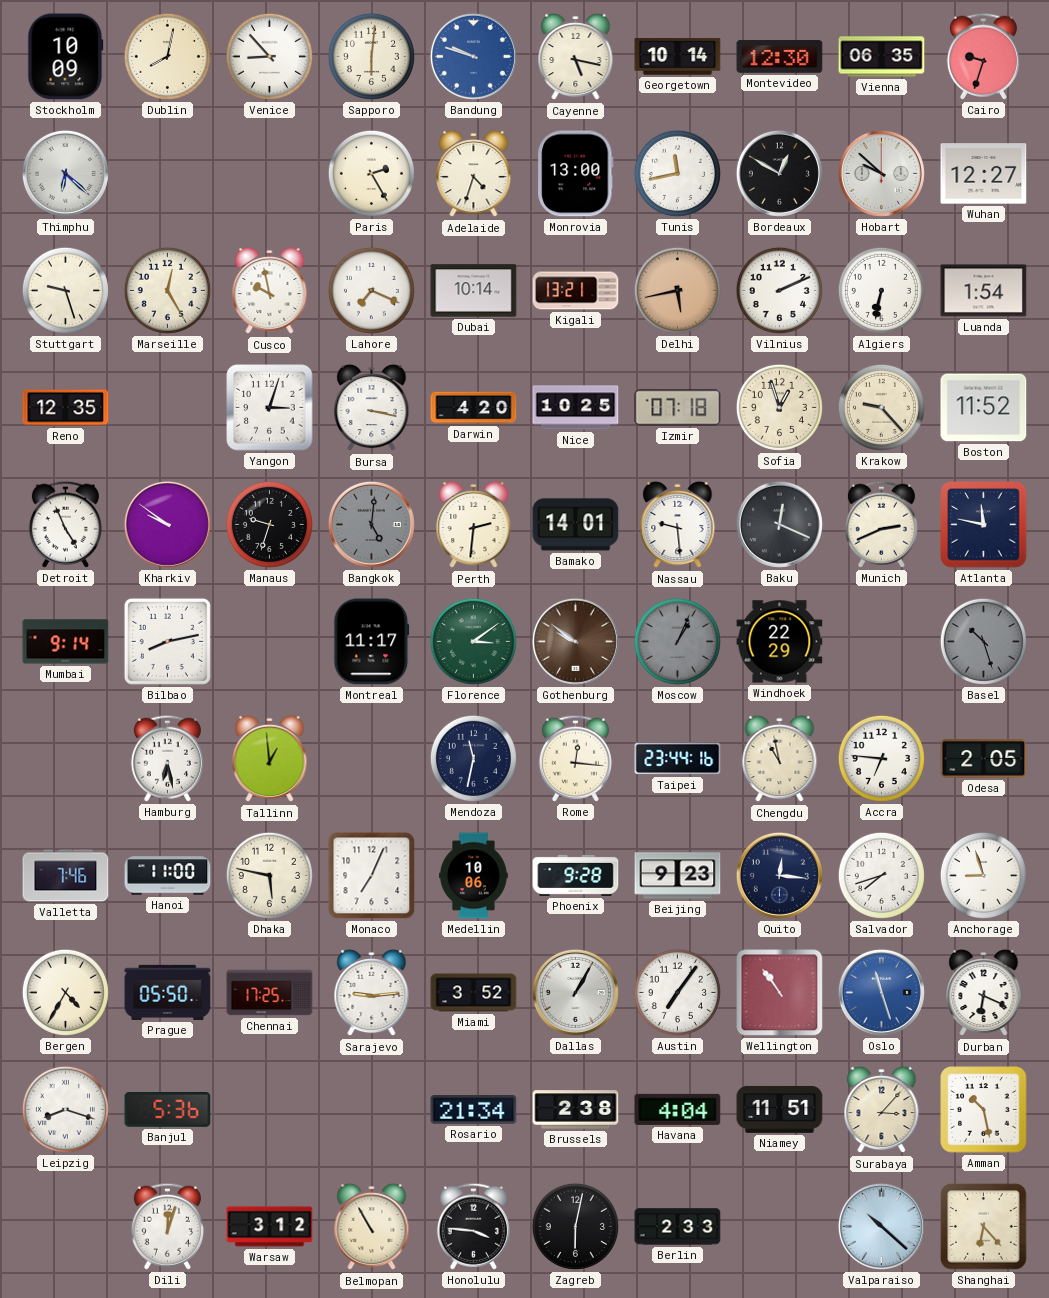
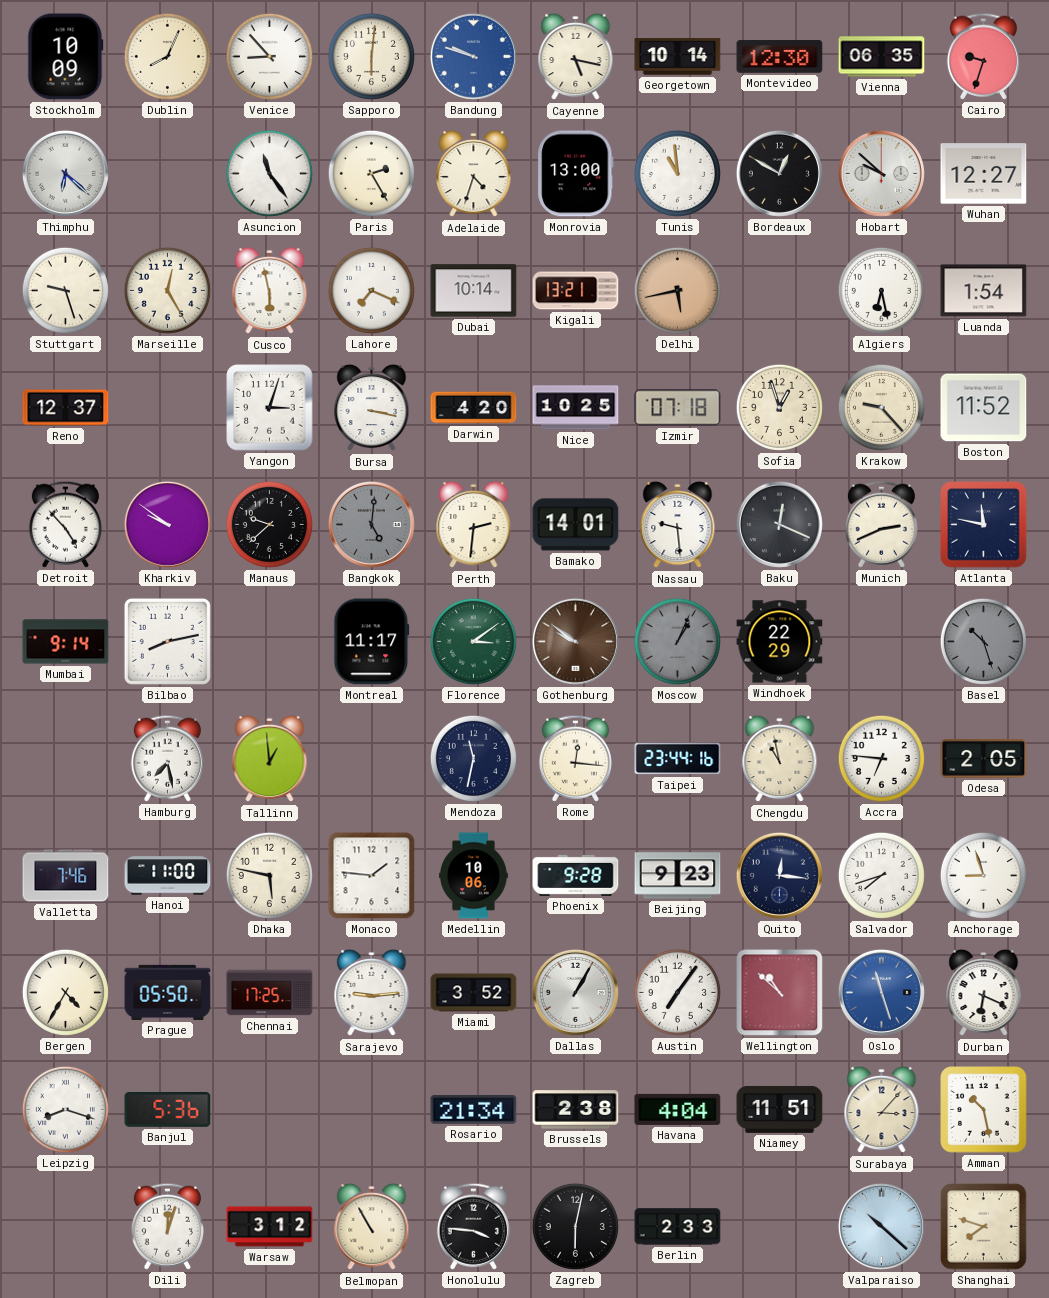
Dublin: 8:02 -> 8:04
Asuncion: none -> 11:24
Tunis: 11:43 -> 10:59
Cusco: 9:58 -> 5:58
Vilnius: 2:11 -> none
Algiers: 6:32 -> 6:28
Reno: 12:35 -> 12:37
Detroit: 4:56 -> 4:53
Manaus: 9:33 -> 9:38
Hamburg: 6:28 -> 7:28
Monaco: 7:04 -> 1:46
Wellington: 10:54 -> 10:52
Shanghai: 6:23 -> 7:48
